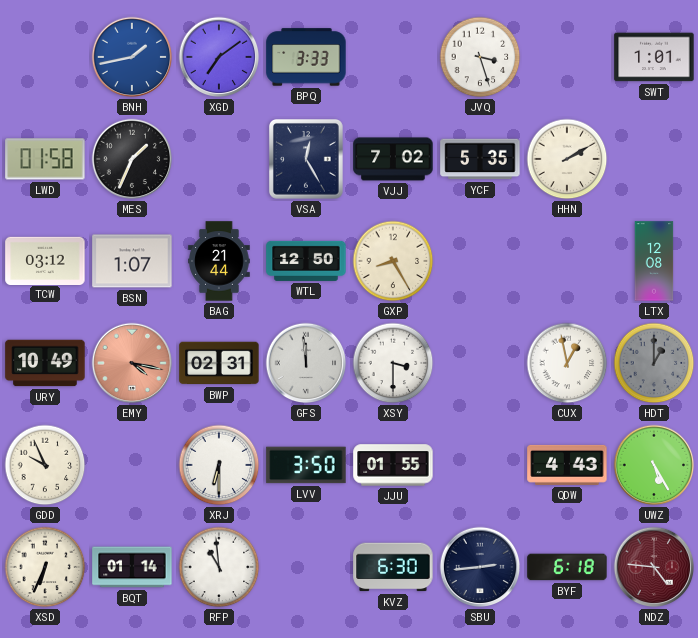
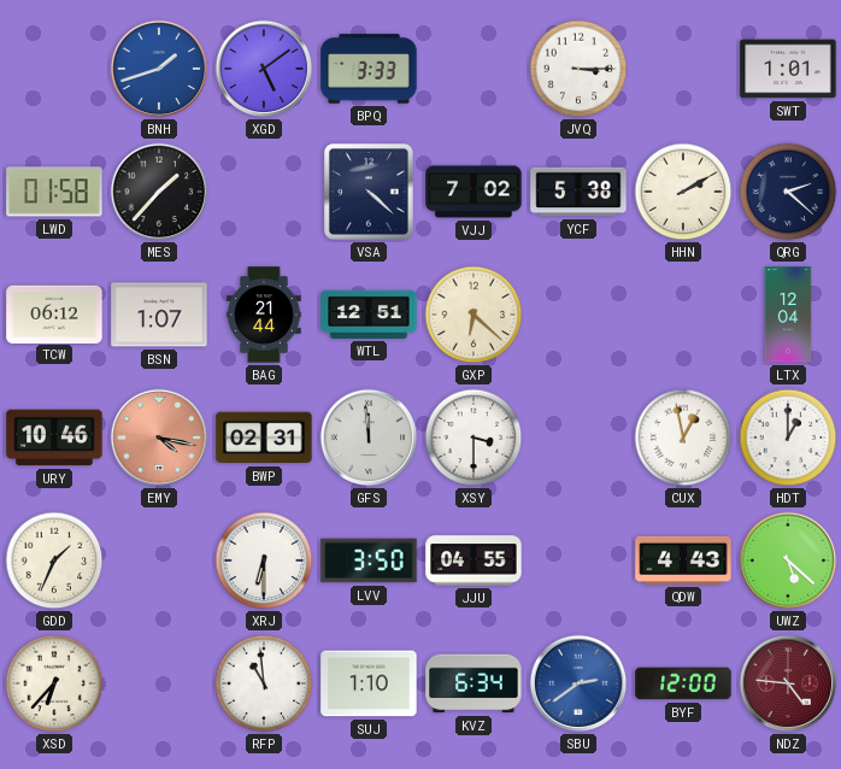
BNH: 1:43 -> 1:42
XGD: 7:09 -> 5:09
JVQ: 3:27 -> 3:15
MES: 1:34 -> 1:37
VSA: 12:25 -> 4:22
YCF: 5:35 -> 5:38
QRG: none -> 2:22
TCW: 03:12 -> 06:12
WTL: 12:50 -> 12:51
GXP: 8:25 -> 6:22
LTX: 12:08 -> 12:04
URY: 10:49 -> 10:46
HDT dial: grey -> white
GDD: 9:56 -> 1:34
JJU: 01:55 -> 04:55
UWZ: 5:25 -> 5:22
XSD: 6:34 -> 6:37
BQT: 01:14 -> none
SUJ: none -> 1:10
KVZ: 6:30 -> 6:34
SBU: 2:44 -> 2:39
SBU dial: navy -> blue
BYF: 6:18 -> 12:00
